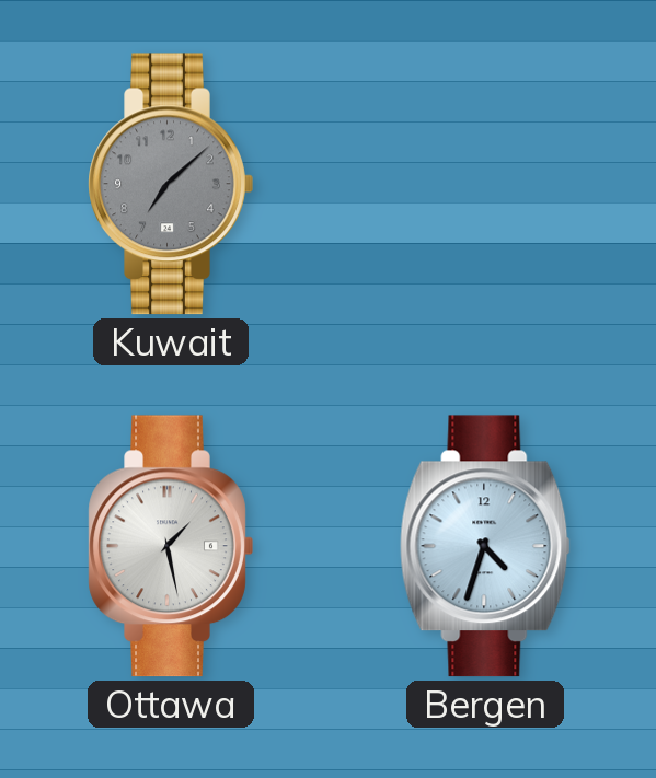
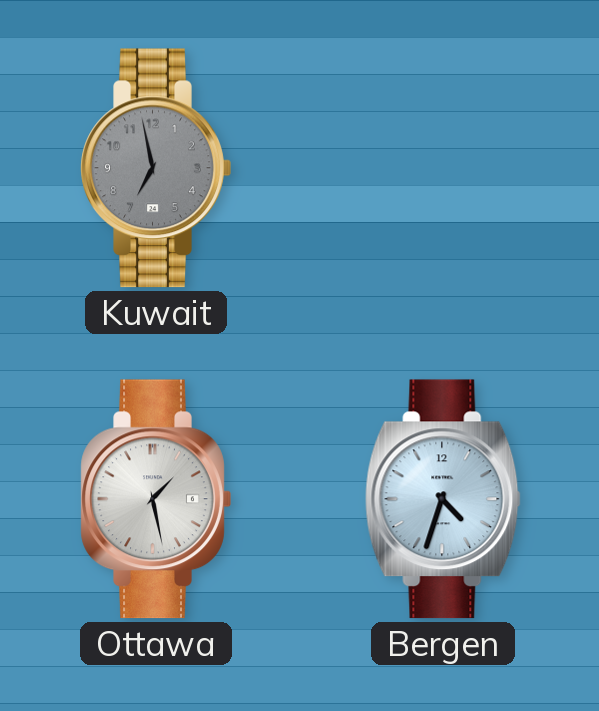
Kuwait: 7:08 -> 6:58
